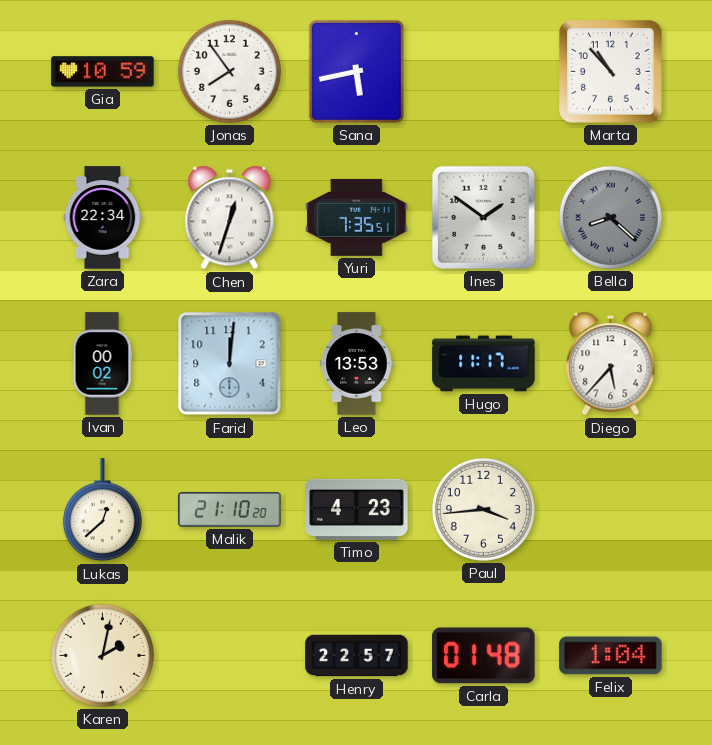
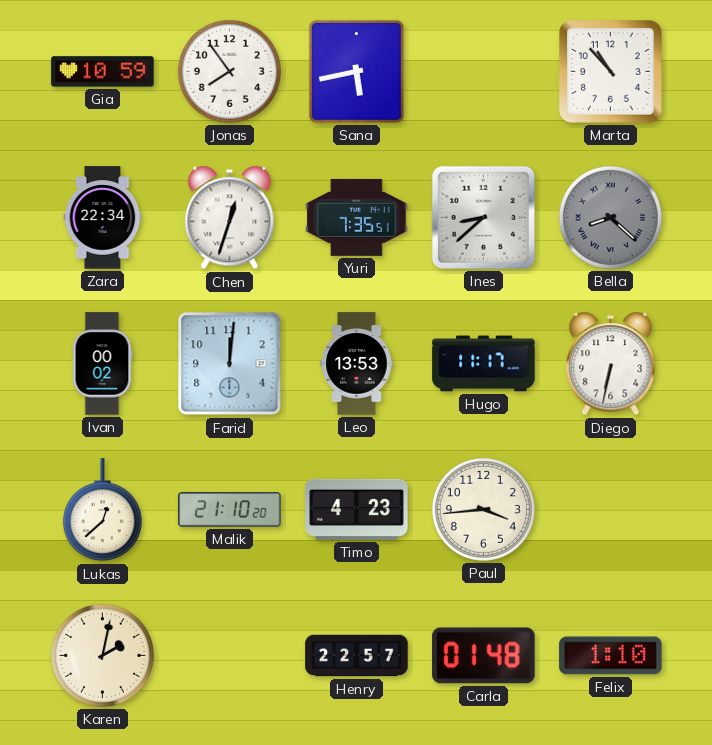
Ines: 1:51 -> 8:38
Diego: 5:37 -> 6:32
Felix: 1:04 -> 1:10
